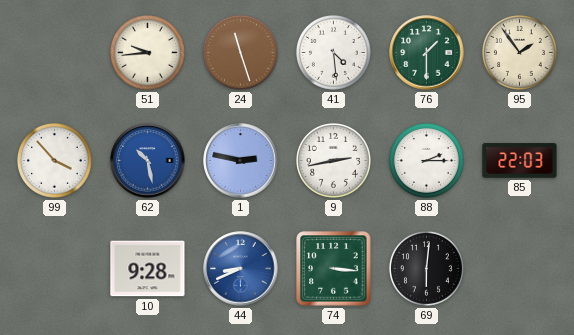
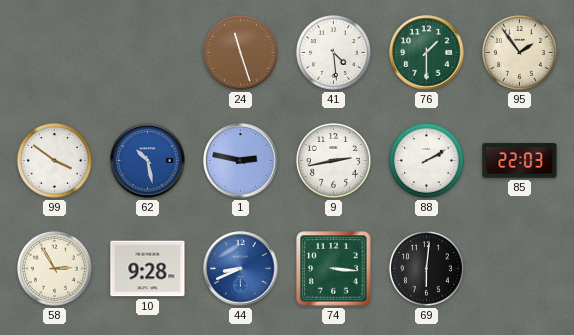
51: 9:44 -> none
99: 3:53 -> 3:51
88: 2:15 -> 2:10
58: none -> 2:55
